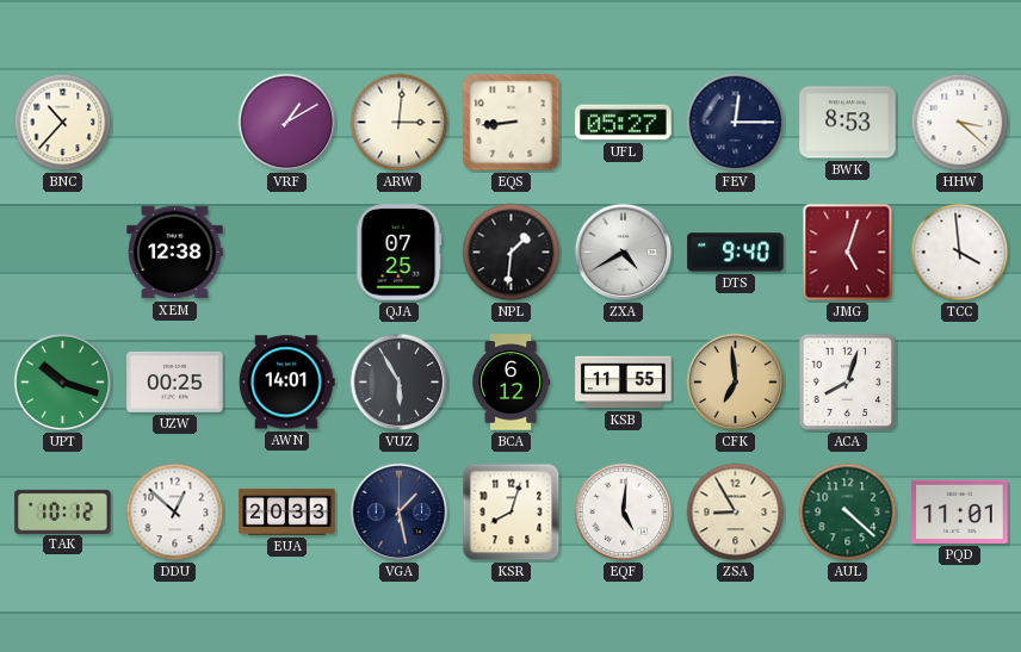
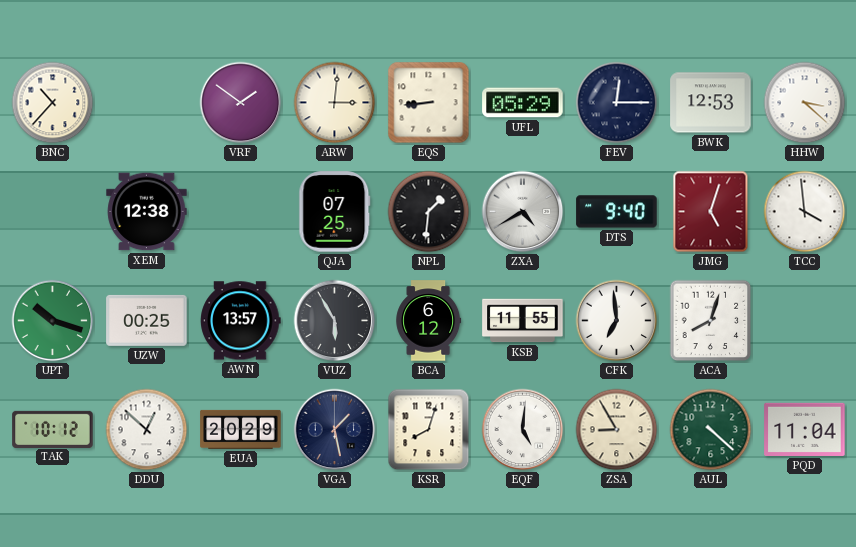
VRF: 1:10 -> 1:51
UFL: 05:27 -> 05:29
BWK: 8:53 -> 12:53
AWN: 14:01 -> 13:57
CFK dial: champagne -> white
EUA: 20:33 -> 20:29
PQD: 11:01 -> 11:04
